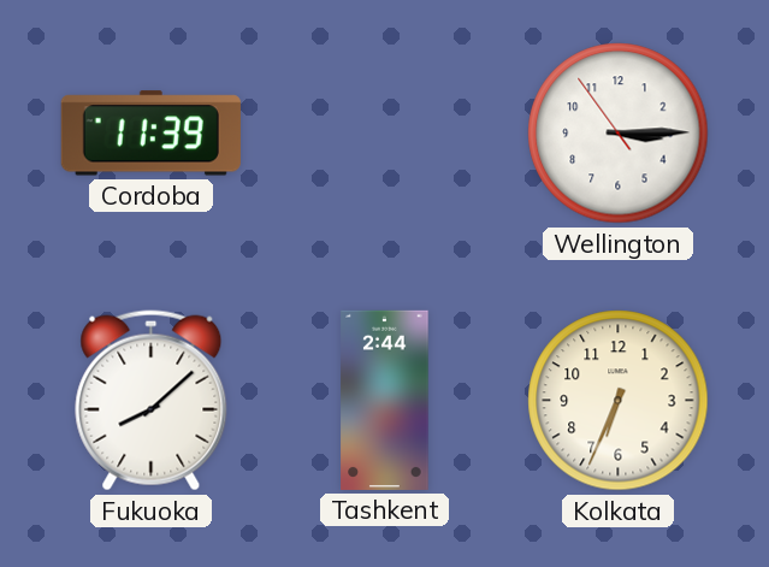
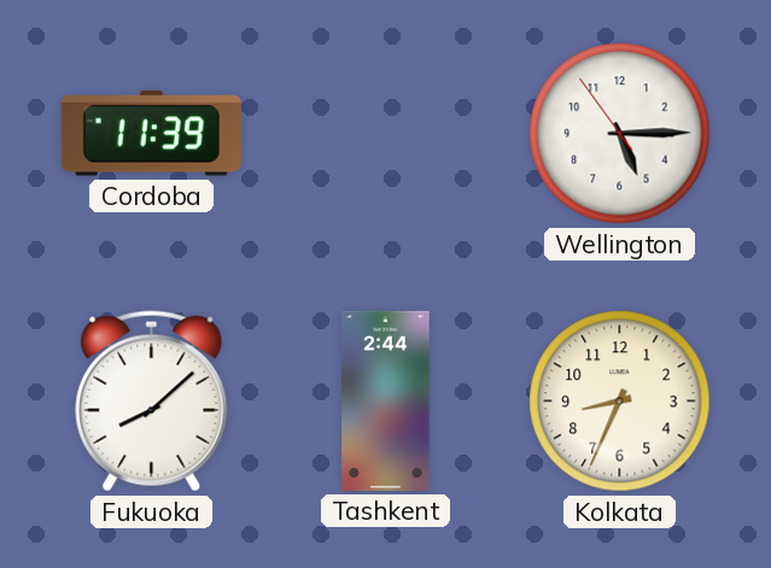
Wellington: 3:14 -> 5:14
Kolkata: 6:34 -> 8:34
